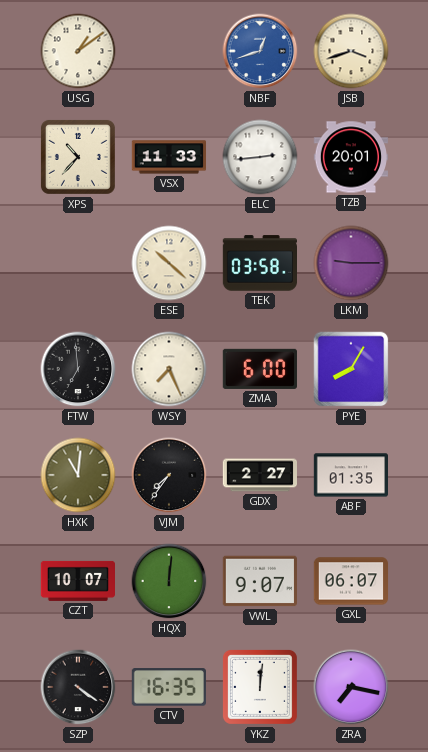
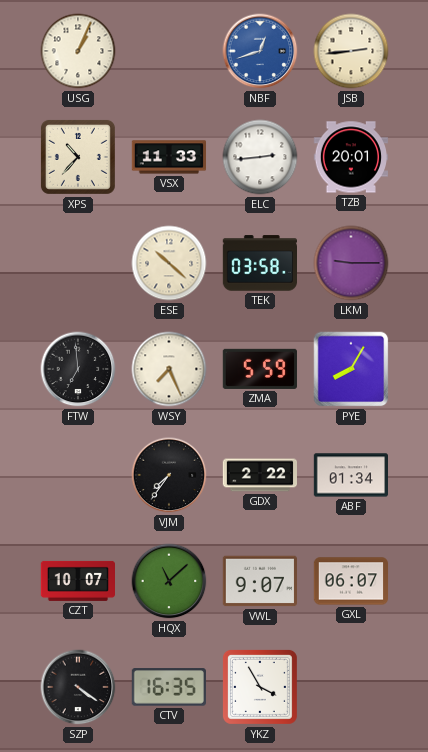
USG: 1:09 -> 1:04
JSB: 3:42 -> 2:44
ZMA: 6:00 -> 5:59
HXK: 11:01 -> none
GDX: 2:27 -> 2:22
ABF: 01:35 -> 01:34
HQX: 12:01 -> 11:08
YKZ: 12:01 -> 3:55
ZRA: 7:17 -> none
